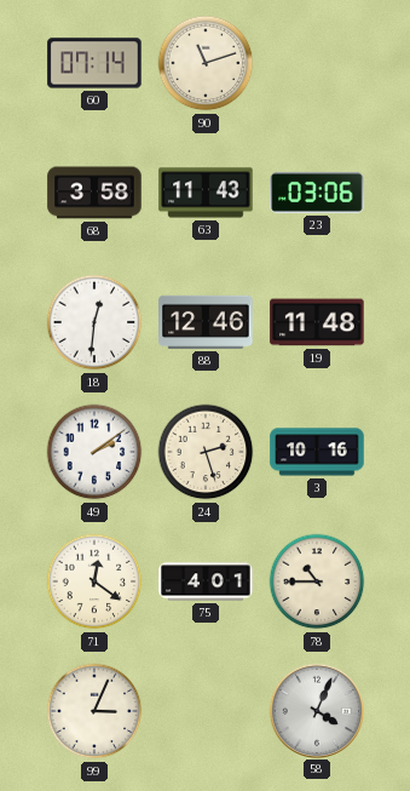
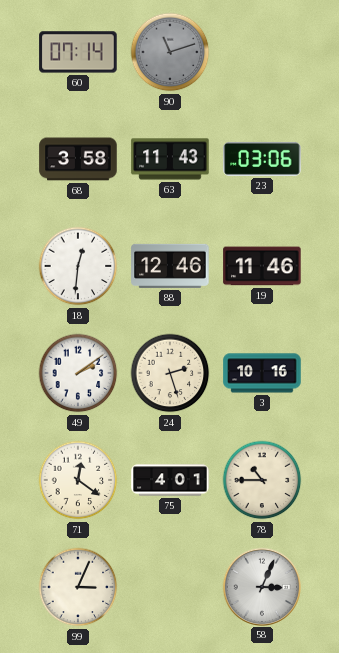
90 dial: cream -> grey
19: 11:48 -> 11:46
58: 4:04 -> 3:04
